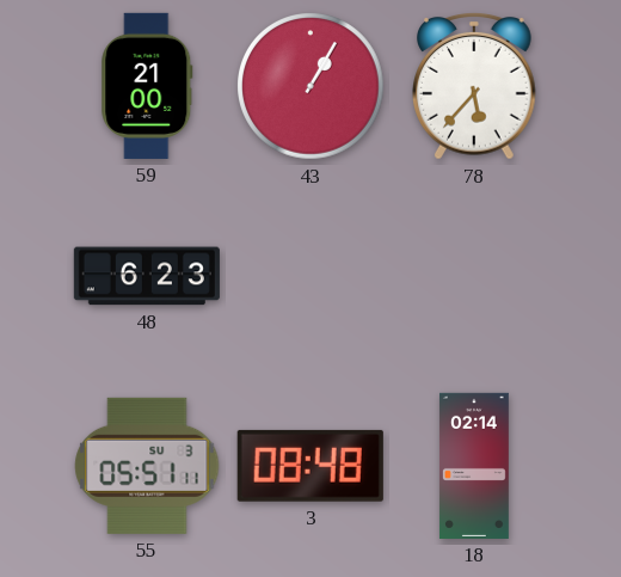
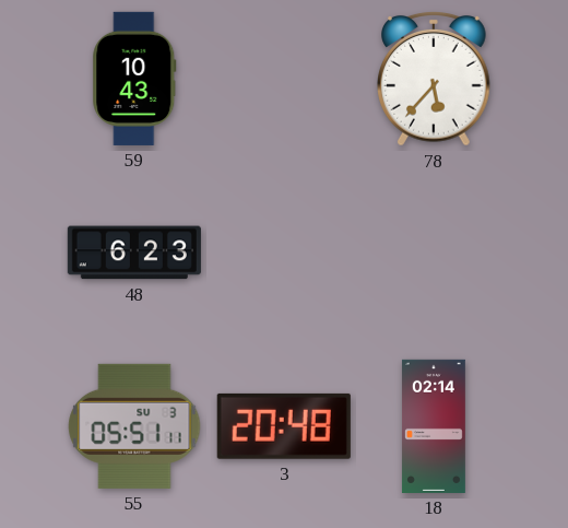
59: 21:00 -> 10:43
43: 1:05 -> none
3: 08:48 -> 20:48
